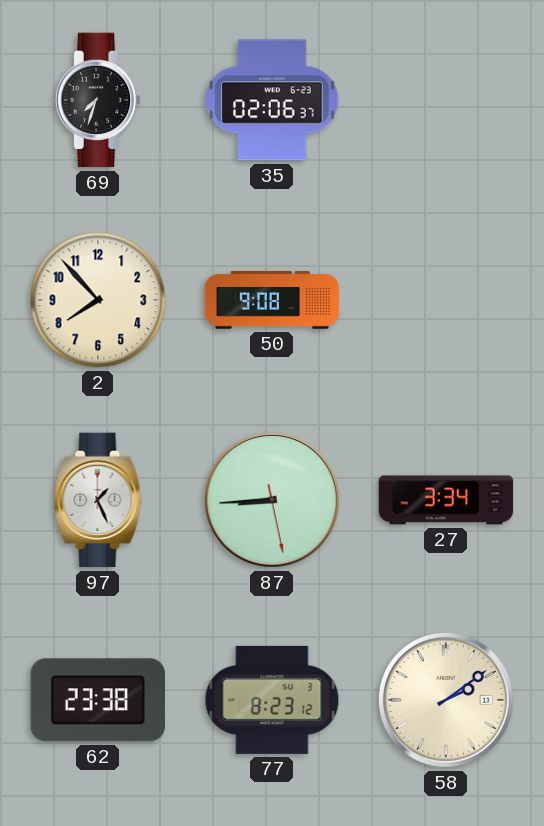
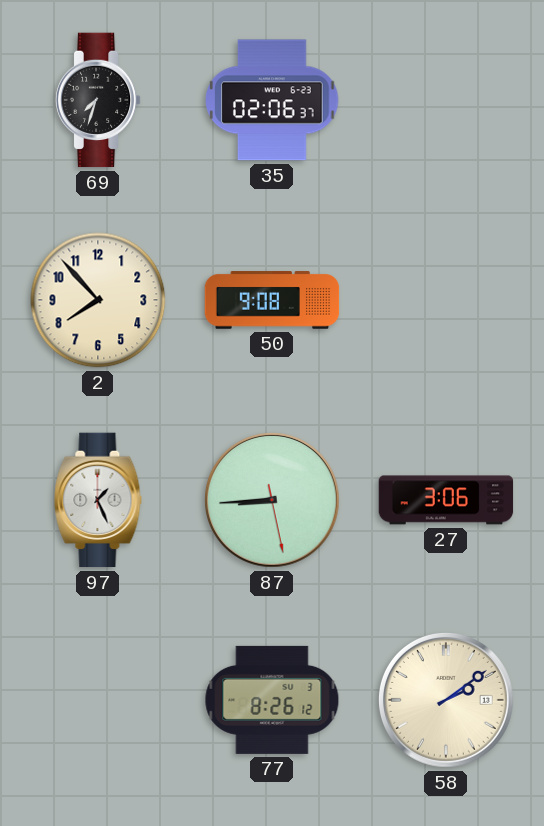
27: 3:34 -> 3:06
62: 23:38 -> none
77: 8:23 -> 8:26
